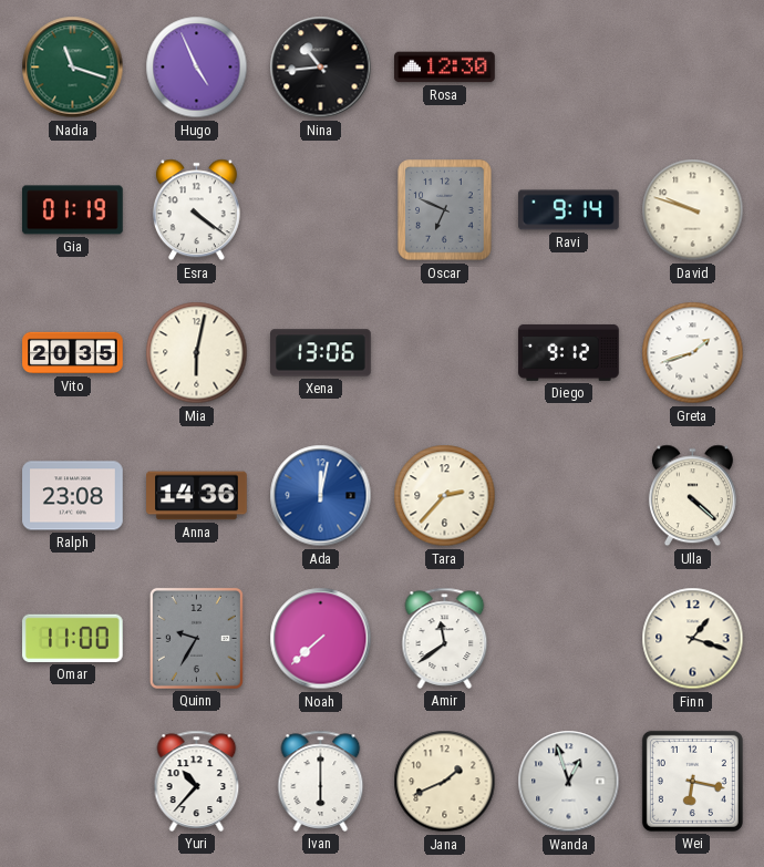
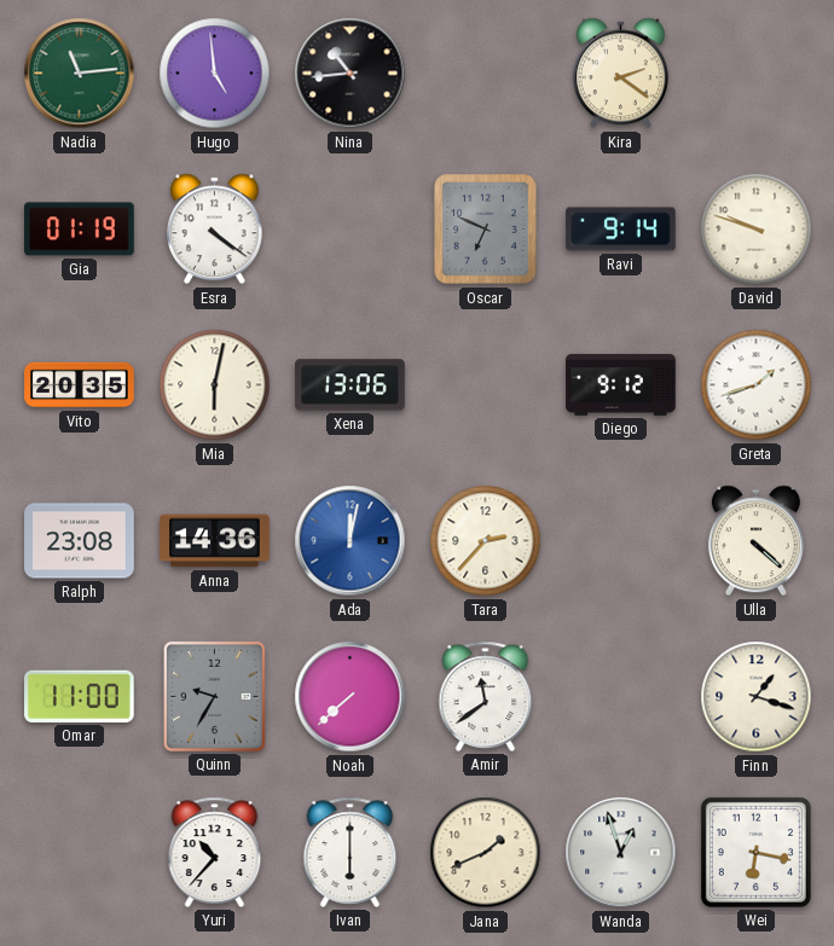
Nadia: 11:18 -> 11:14
Hugo: 4:56 -> 4:59
Rosa: 12:30 -> none
Kira: none -> 2:21
